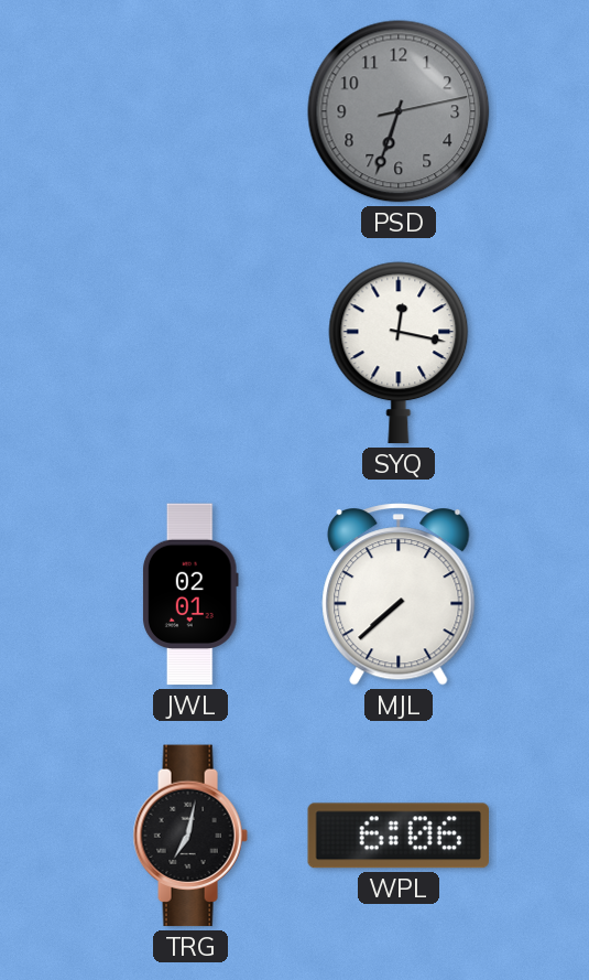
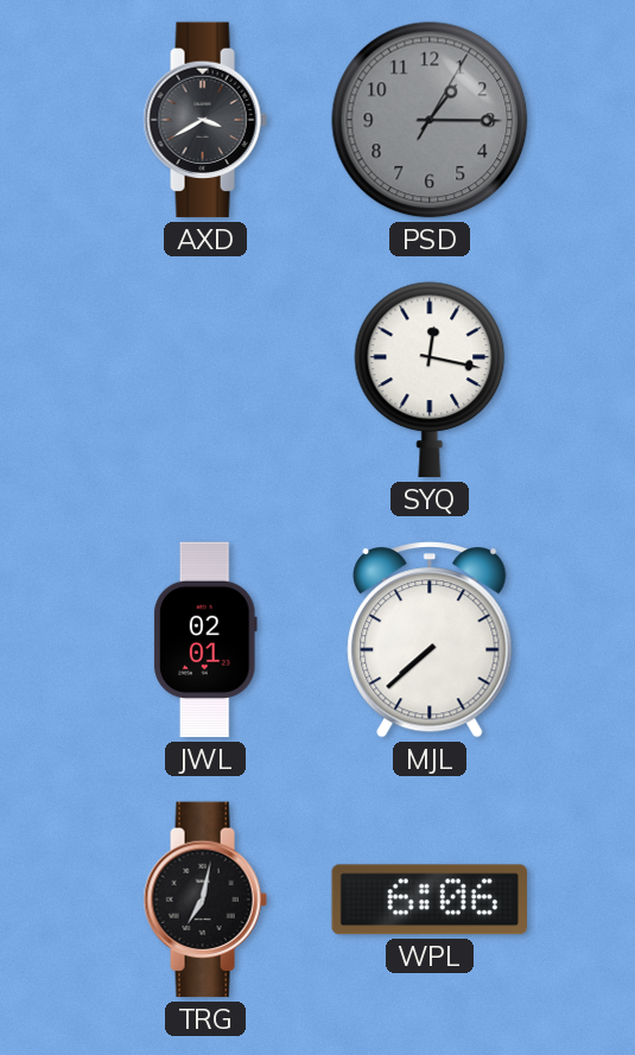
AXD: none -> 3:40
PSD: 6:33 -> 1:15
